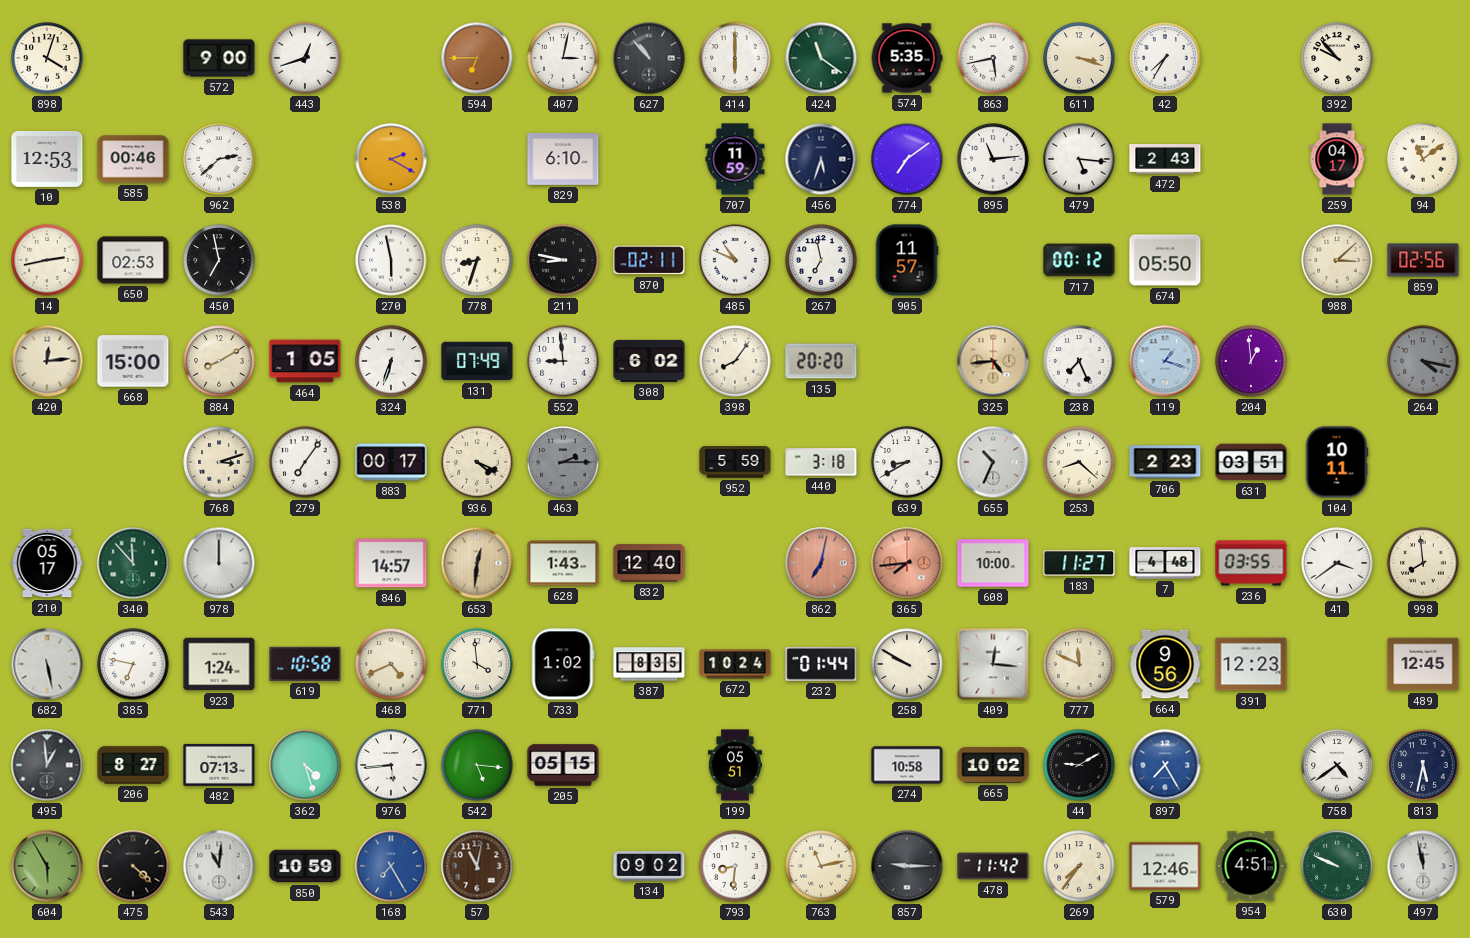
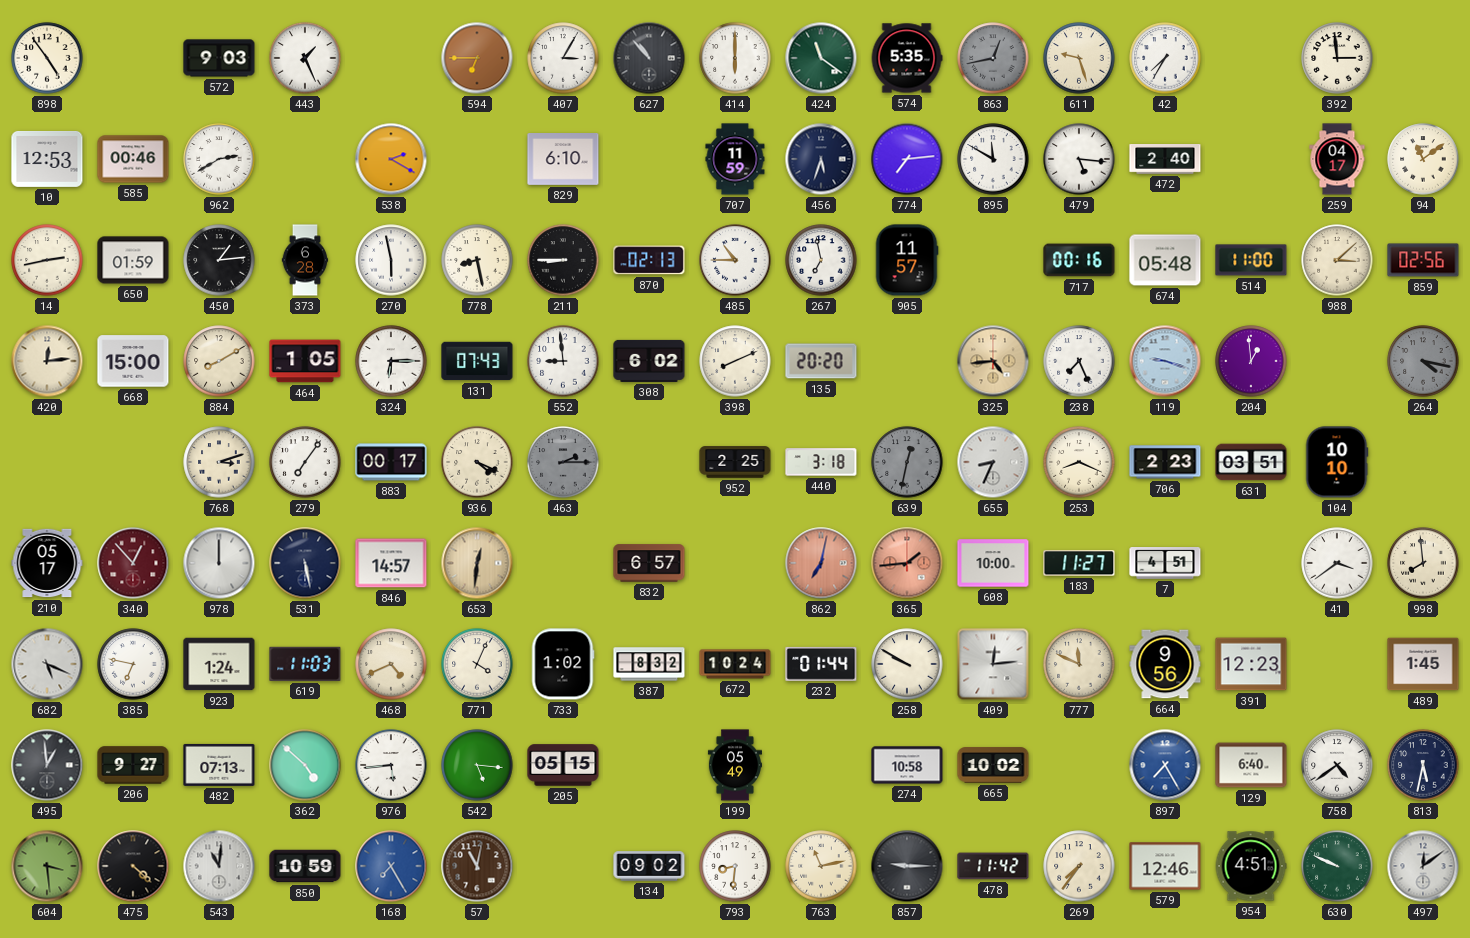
898: 4:03 -> 4:54
572: 9:00 -> 9:03
443: 12:42 -> 1:26
407: 3:02 -> 3:05
863: 5:43 -> 12:43
863 dial: white -> grey
611: 3:18 -> 9:27
392: 9:53 -> 2:59
962: 2:38 -> 2:40
774: 7:09 -> 7:14
895: 11:14 -> 11:50
472: 2:43 -> 2:40
650: 02:53 -> 01:59
450: 6:58 -> 1:14
373: none -> 6:28
778: 8:33 -> 8:28
211: 8:47 -> 8:45
870: 02:11 -> 02:13
485: 10:49 -> 10:45
717: 00:12 -> 00:16
674: 05:50 -> 05:48
514: none -> 11:00
324: 6:33 -> 6:15
131: 07:49 -> 07:43
398: 8:06 -> 8:11
119: 1:18 -> 9:18
952: 5:59 -> 2:25
639: 8:40 -> 12:32
639 dial: white -> grey
655: 10:34 -> 8:34
253: 8:22 -> 8:19
104: 10:11 -> 10:10
340: 11:53 -> 12:53
340 dial: green -> burgundy
531: none -> 5:28
628: 1:43 -> none
832: 12:40 -> 6:57
365: 7:44 -> 1:44
7: 4:48 -> 4:51
236: 03:55 -> none
682: 5:28 -> 5:19
619: 10:58 -> 11:03
771: 3:59 -> 4:04
387: 8:35 -> 8:32
409: 12:16 -> 12:14
489: 12:45 -> 1:45
206: 8:27 -> 9:27
362: 4:27 -> 4:52
199: 05:51 -> 05:49
44: 9:10 -> none
129: none -> 6:40
604: 5:55 -> 3:29
497: 11:58 -> 12:09
